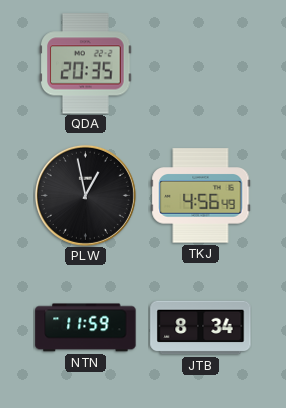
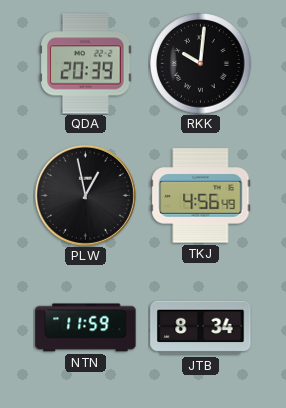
QDA: 20:35 -> 20:39
RKK: none -> 10:01
